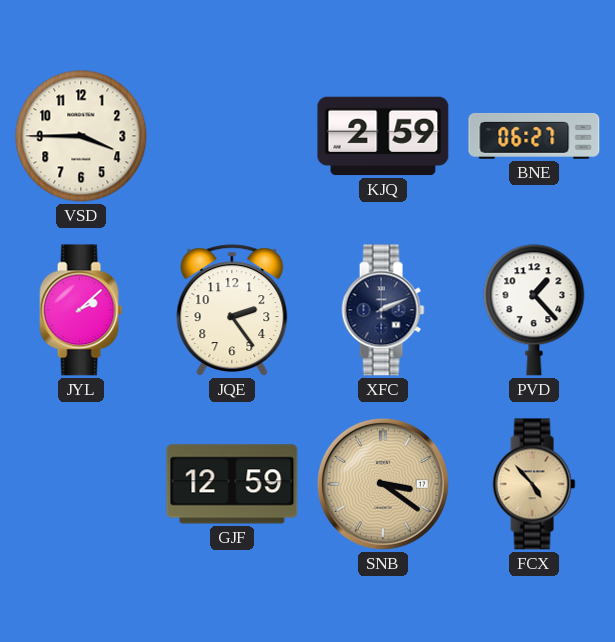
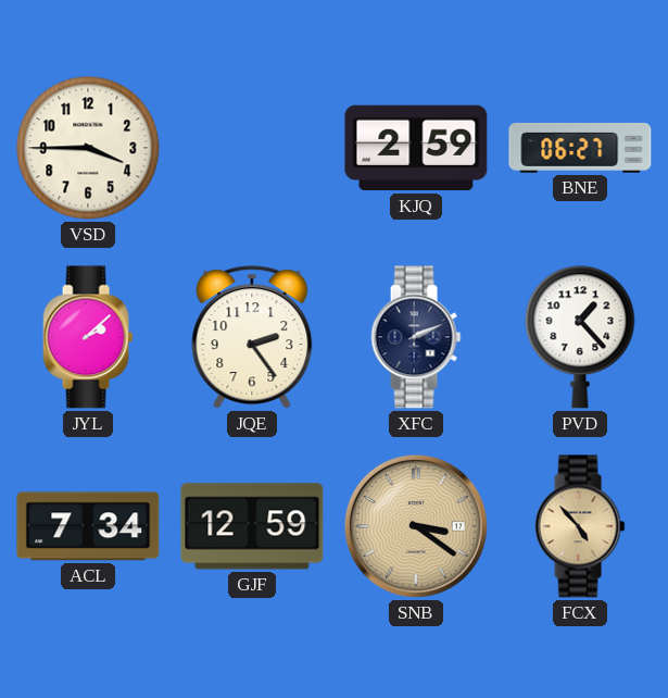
ACL: none -> 7:34
